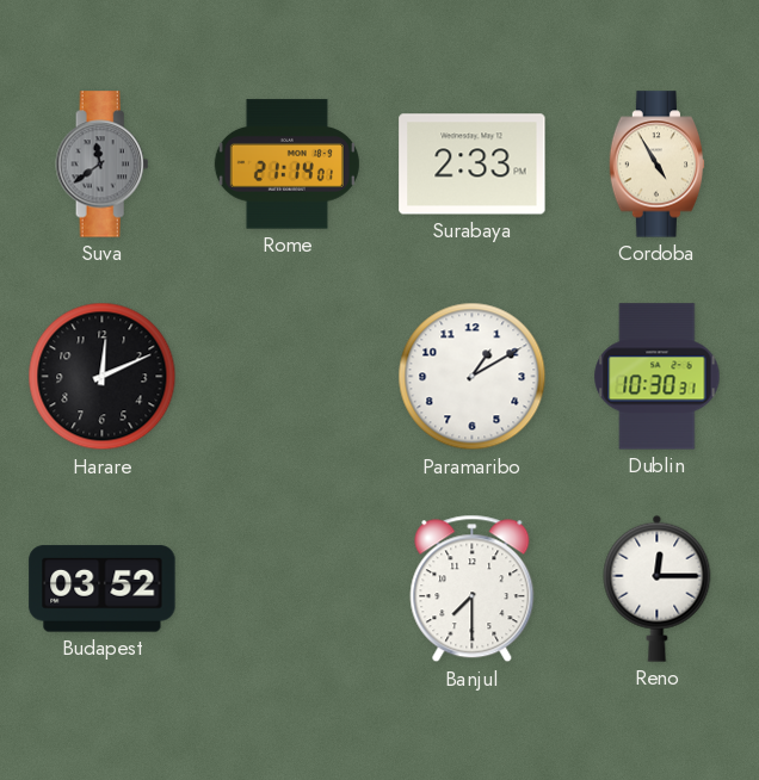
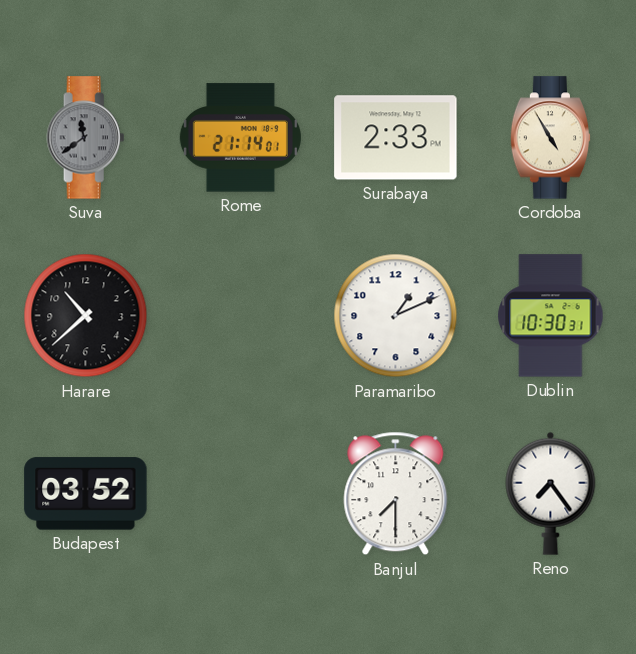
Harare: 12:11 -> 10:38
Paramaribo: 1:10 -> 1:11
Reno: 12:15 -> 7:24
